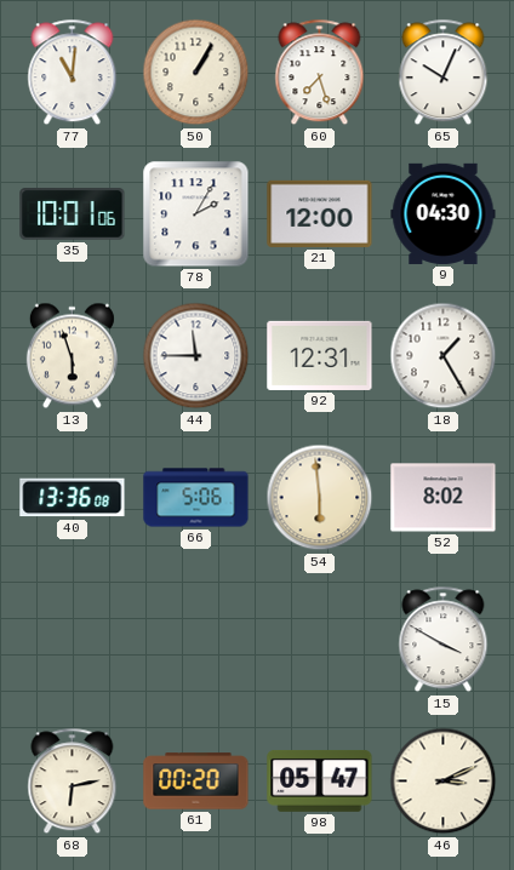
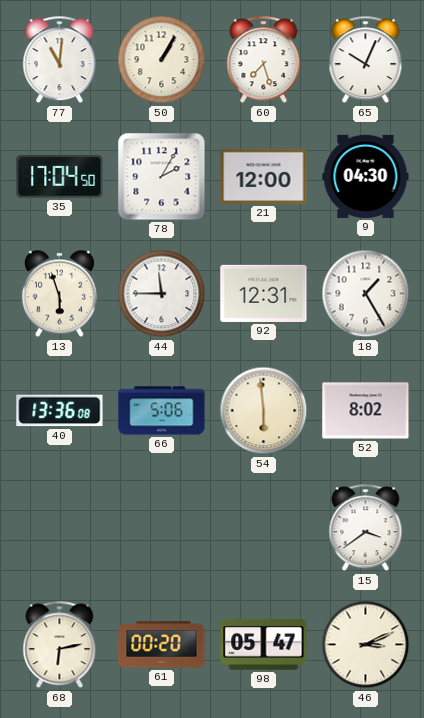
35: 10:01 -> 17:04
15: 3:50 -> 3:39
